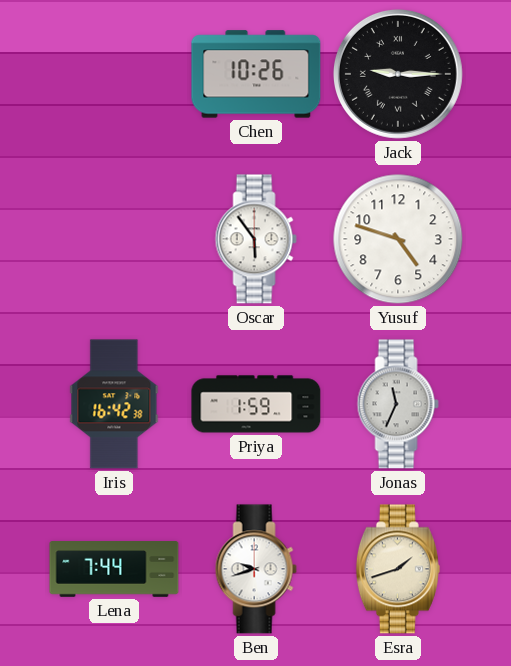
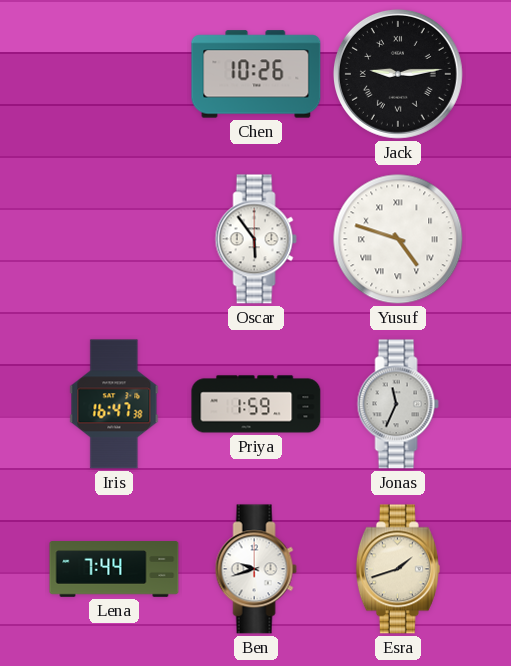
Jack: 9:15 -> 9:14
Yusuf numerals: Arabic -> Roman
Iris: 16:42 -> 16:47
